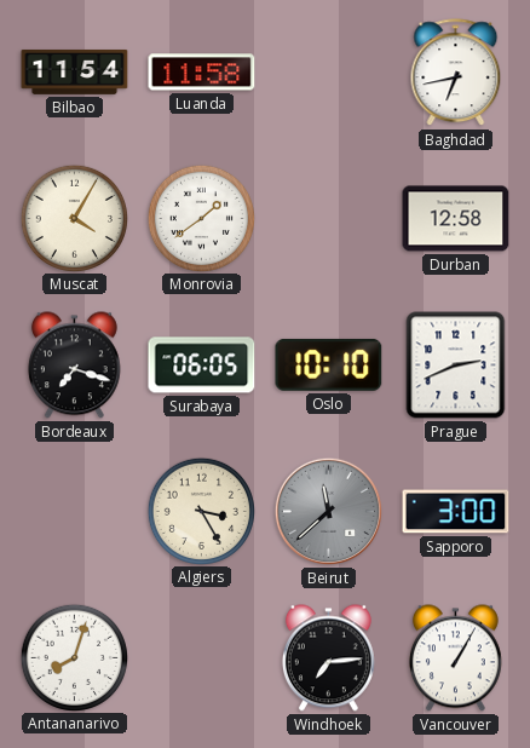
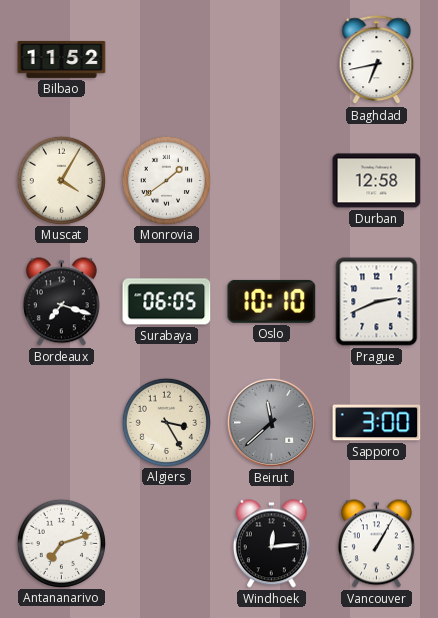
Bilbao: 11:54 -> 11:52
Luanda: 11:58 -> none
Antananarivo: 8:03 -> 7:12
Windhoek: 7:14 -> 12:14
